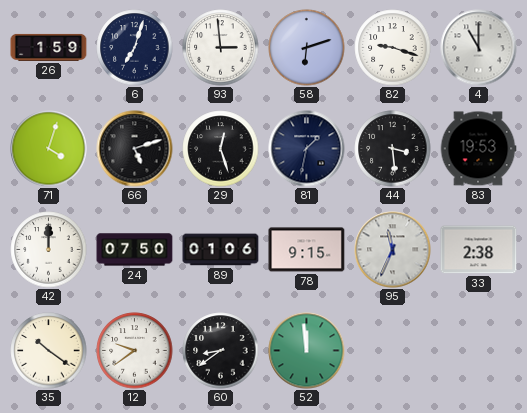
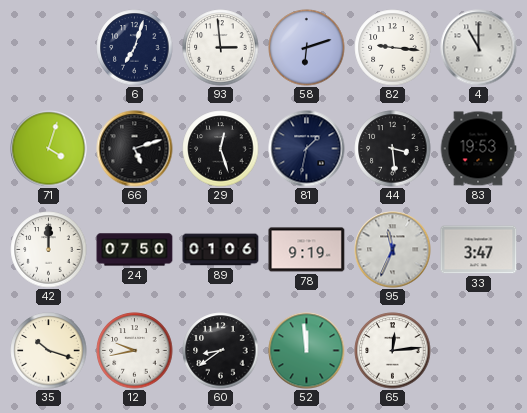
26: 1:59 -> none
82: 9:18 -> 9:16
78: 9:15 -> 9:19
33: 2:38 -> 3:47
35: 10:21 -> 10:18
12: 9:39 -> 9:43
65: none -> 12:14
